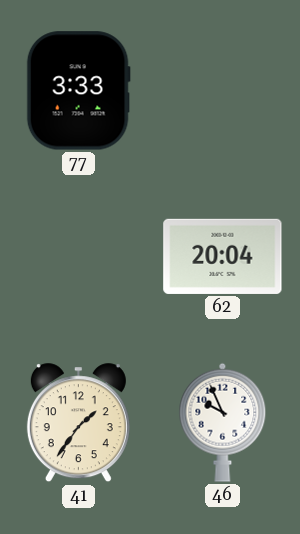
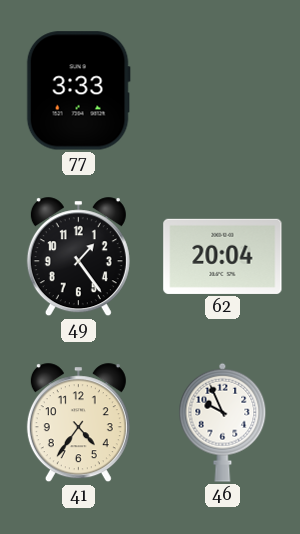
49: none -> 1:24
41: 1:36 -> 4:36
